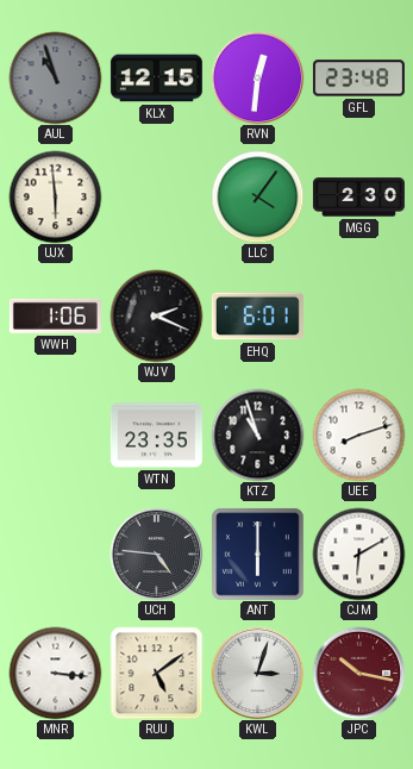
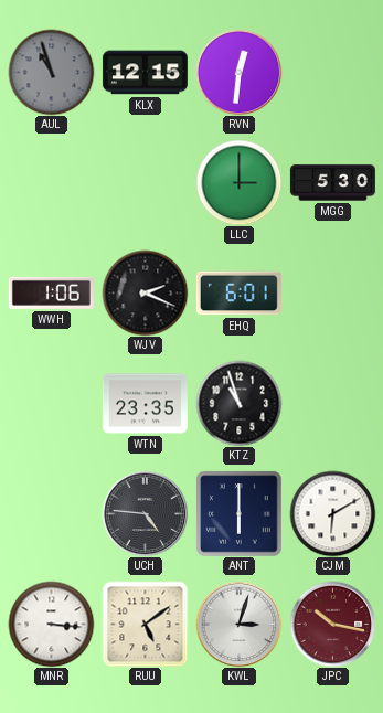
GFL: 23:48 -> none
UJX: 5:59 -> none
LLC: 4:06 -> 3:00
MGG: 2:30 -> 5:30
UEE: 8:12 -> none
